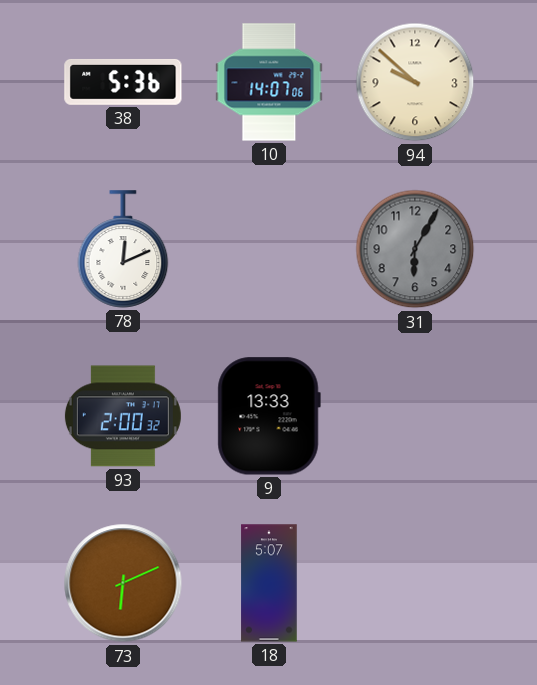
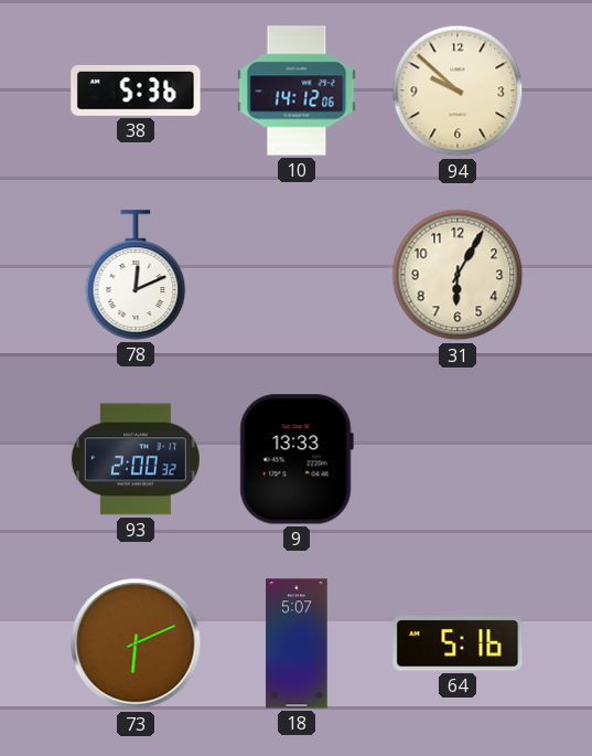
10: 14:07 -> 14:12
31 dial: grey -> cream
64: none -> 5:16
